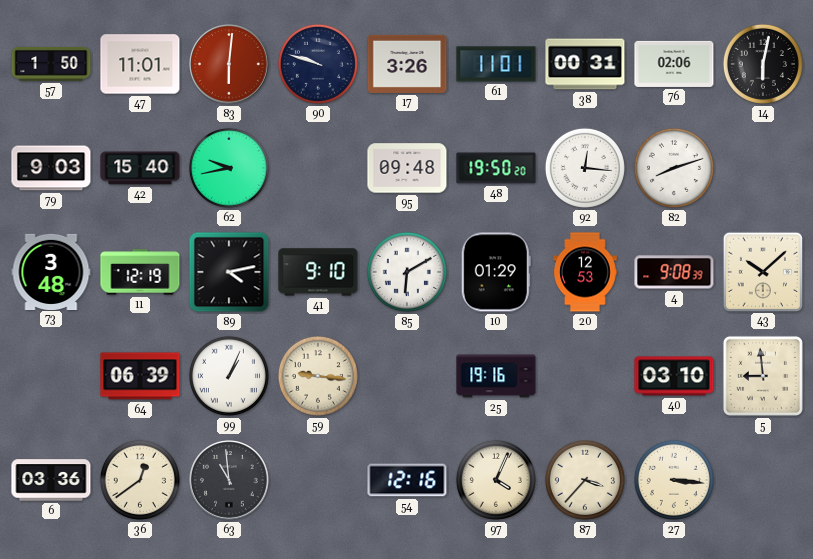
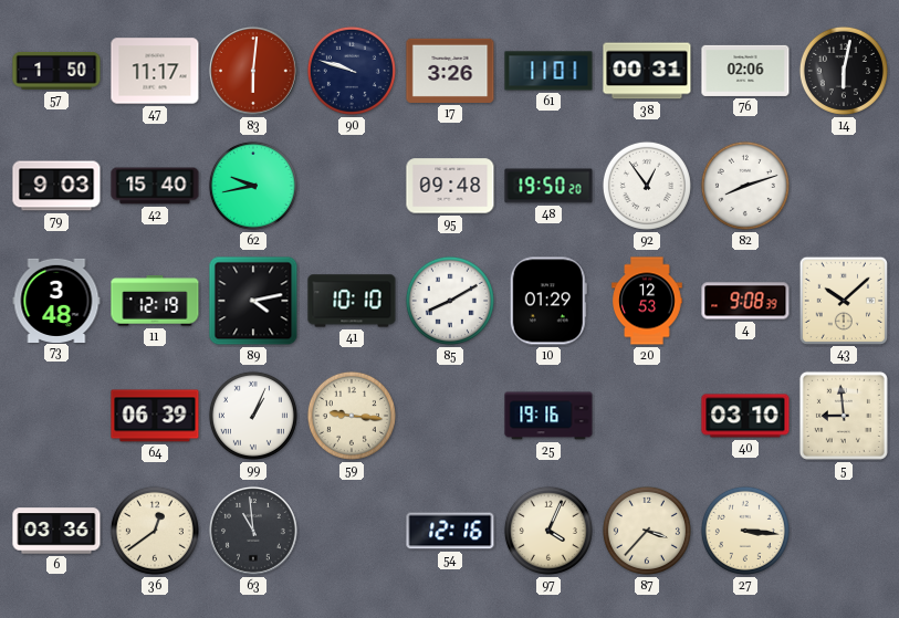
47: 11:01 -> 11:17
92: 12:16 -> 12:54
41: 9:10 -> 10:10
85: 6:10 -> 8:10
